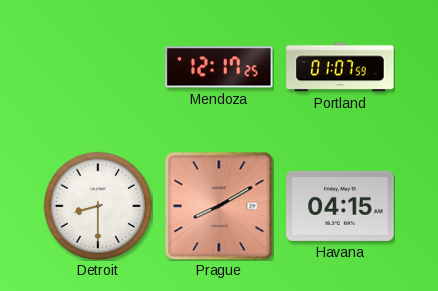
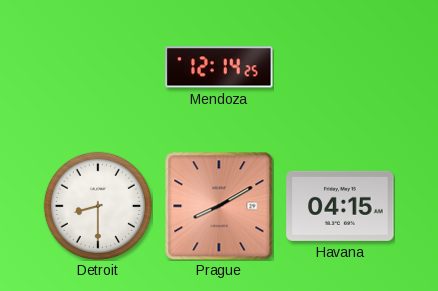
Mendoza: 12:17 -> 12:14
Portland: 01:07 -> none
